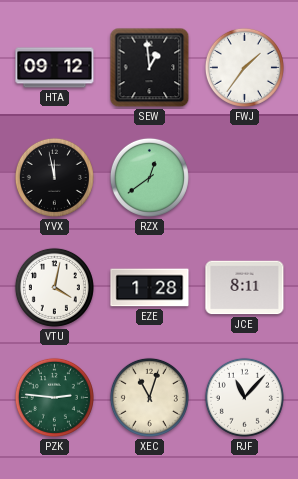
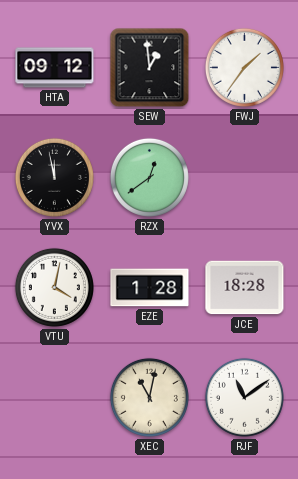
JCE: 8:11 -> 18:28
PZK: 2:46 -> none
XEC: 11:03 -> 11:02
RJF: 11:07 -> 11:09
